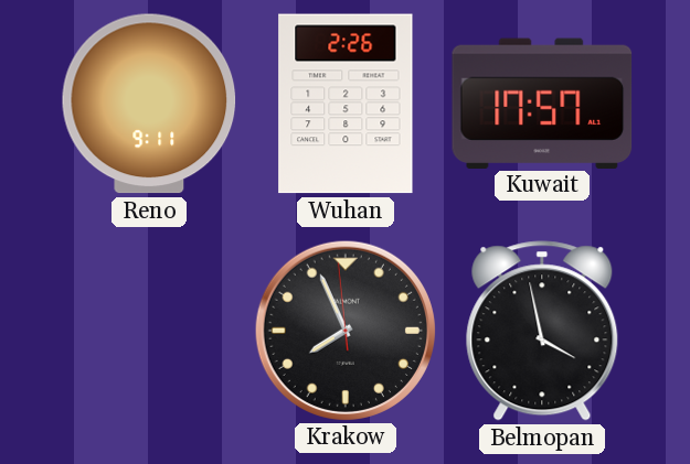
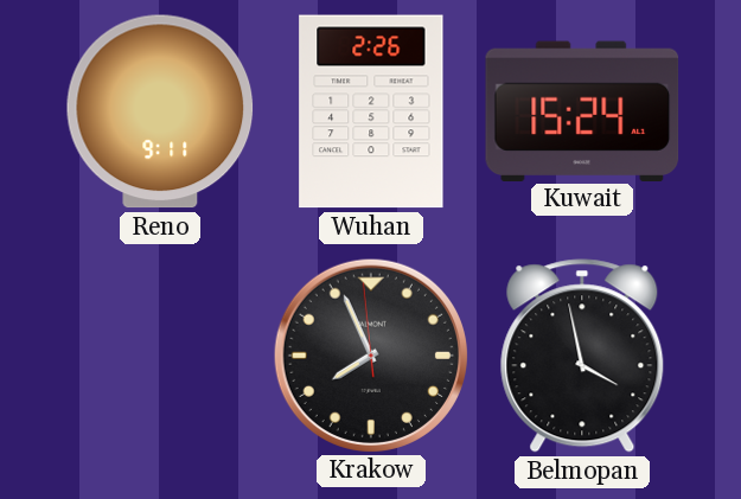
Kuwait: 17:57 -> 15:24
